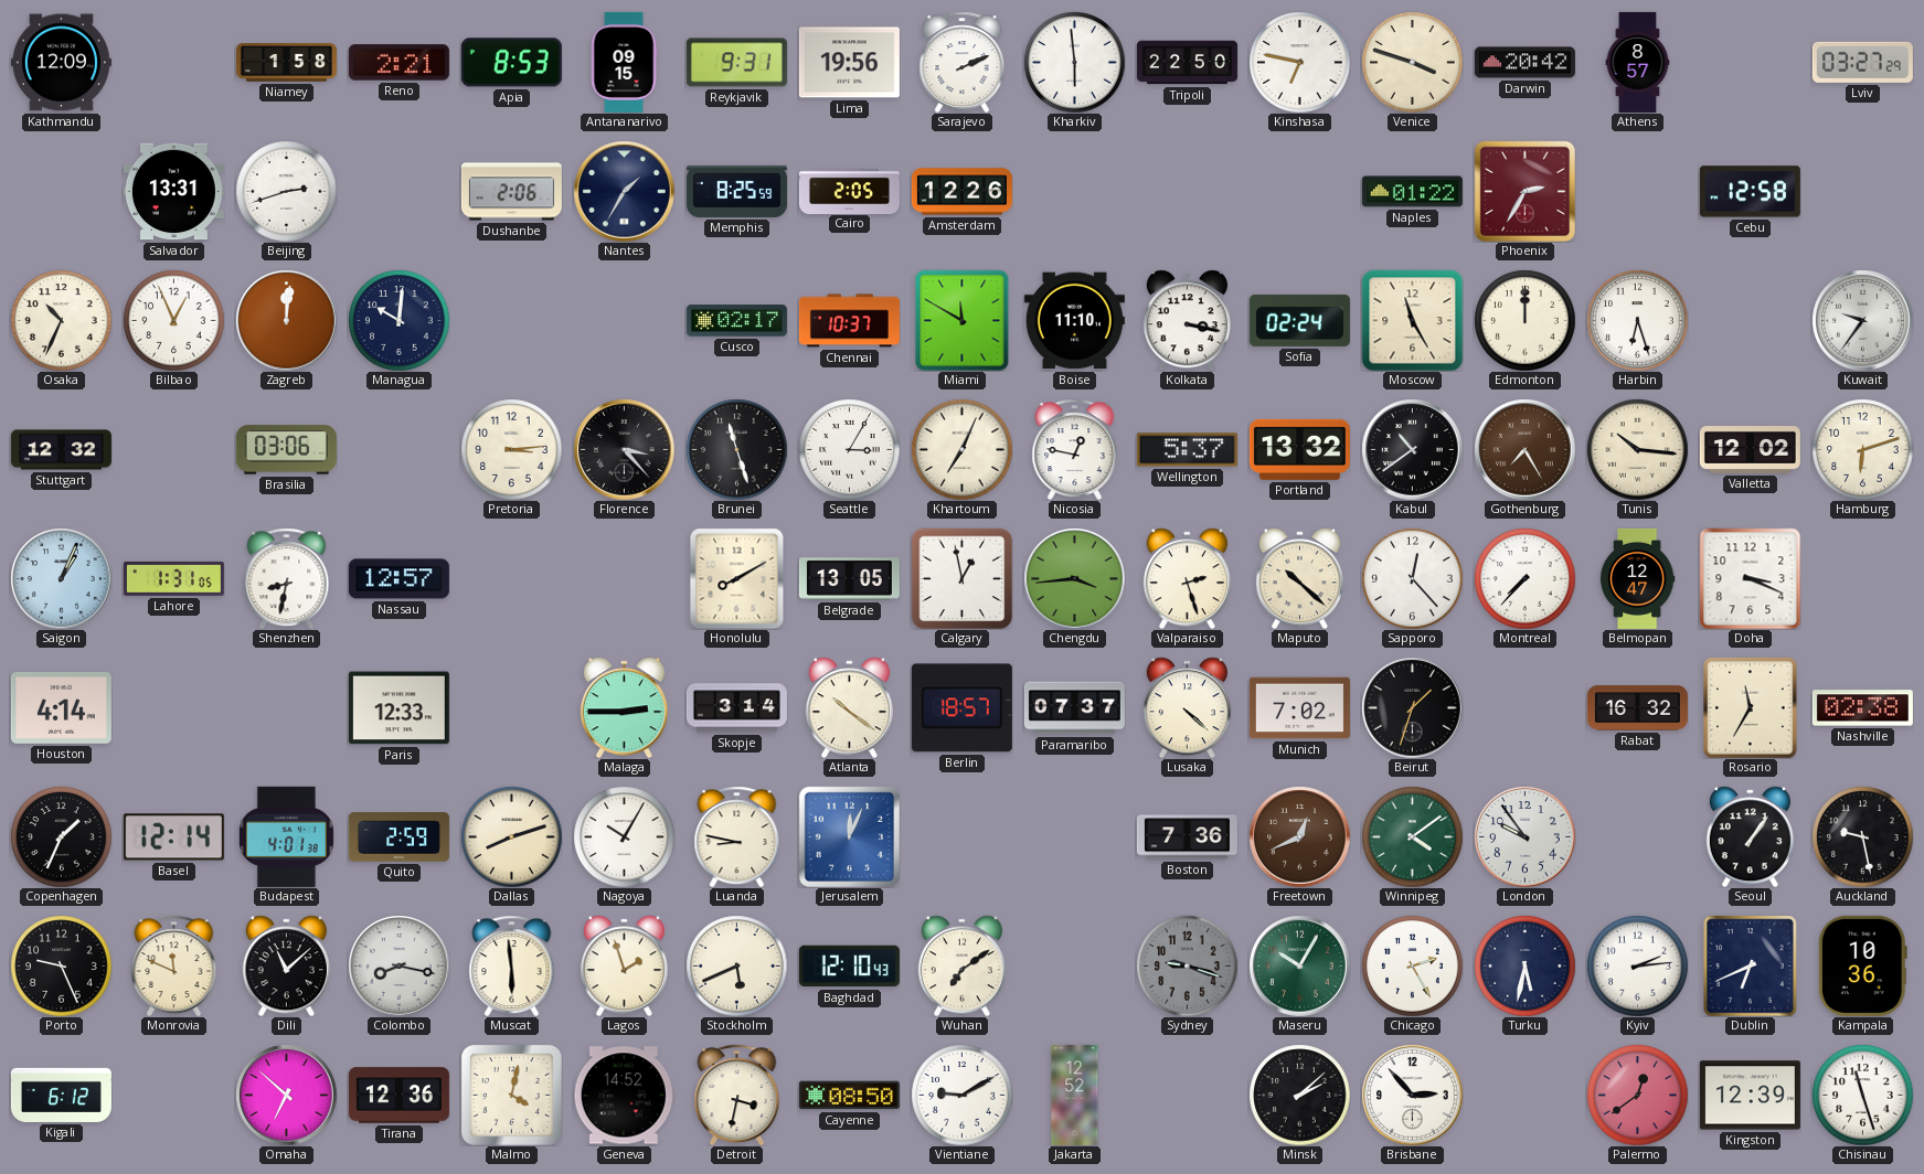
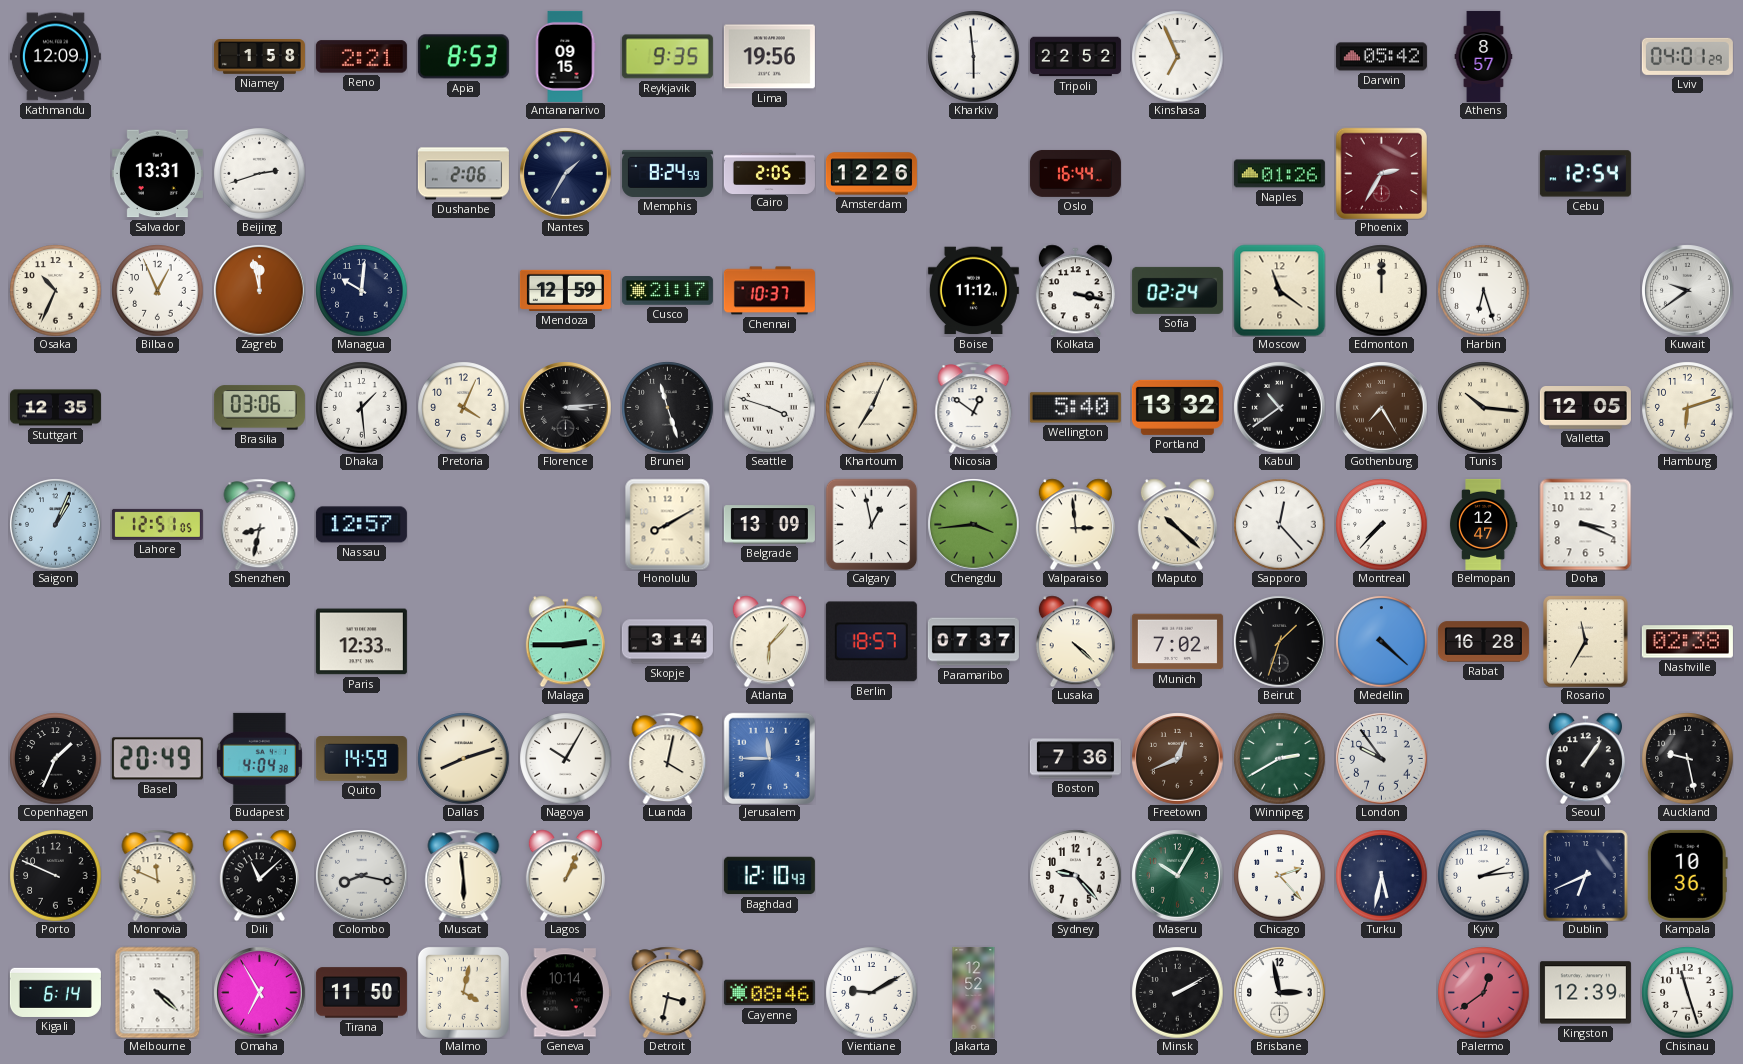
Reykjavik: 9:31 -> 9:35
Sarajevo: 2:11 -> none
Tripoli: 22:50 -> 22:52
Kinshasa: 6:47 -> 6:56
Venice: 3:48 -> none
Darwin: 20:42 -> 05:42
Lviv: 03:27 -> 04:01
Memphis: 8:25 -> 8:24
Oslo: none -> 16:44
Naples: 01:22 -> 01:26
Cebu: 12:58 -> 12:54
Zagreb: 12:01 -> 11:58
Mendoza: none -> 12:59
Cusco: 02:17 -> 21:17
Miami: 11:50 -> none
Boise: 11:10 -> 11:12
Moscow: 11:25 -> 11:21
Kuwait: 9:36 -> 9:39
Stuttgart: 12:32 -> 12:35
Dhaka: none -> 1:29
Pretoria: 3:14 -> 4:04
Florence: 3:23 -> 3:14
Seattle: 3:05 -> 3:48
Nicosia: 12:47 -> 12:51
Wellington: 5:37 -> 5:40
Valletta: 12:02 -> 12:05
Lahore: 1:31 -> 12:51
Belgrade: 13:05 -> 13:09
Valparaiso: 2:27 -> 2:59
Houston: 4:14 -> none
Atlanta: 10:21 -> 6:07
Medellin: none -> 4:22
Rabat: 16:32 -> 16:28
Basel: 12:14 -> 20:49
Budapest: 4:01 -> 4:04
Quito: 2:59 -> 14:59
Luanda: 8:47 -> 4:02
Jerusalem: 12:04 -> 11:45
Winnipeg: 4:09 -> 2:40
Porto: 9:26 -> 9:49
Lagos: 1:57 -> 1:04
Stockholm: 5:41 -> none
Wuhan: 7:09 -> none
Sydney: 9:18 -> 9:23
Sydney dial: grey -> white
Chicago: 2:25 -> 2:23
Kigali: 6:12 -> 6:14
Melbourne: none -> 4:22
Omaha: 6:52 -> 6:55
Tirana: 12:36 -> 11:50
Geneva: 14:52 -> 10:14
Cayenne: 08:50 -> 08:46
Minsk: 2:08 -> 2:10
Brisbane: 2:53 -> 2:58
